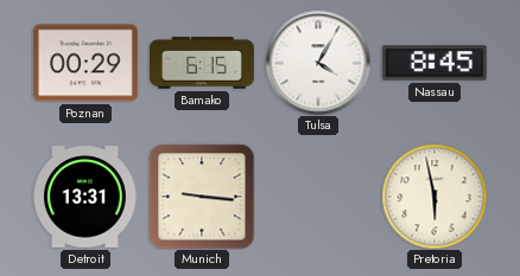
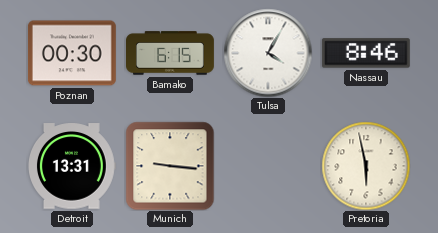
Poznan: 00:29 -> 00:30
Nassau: 8:45 -> 8:46
